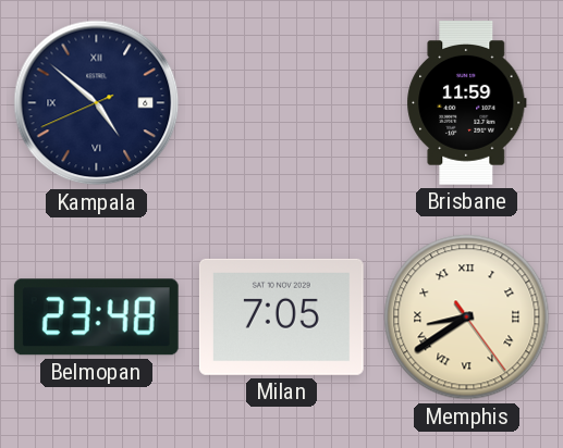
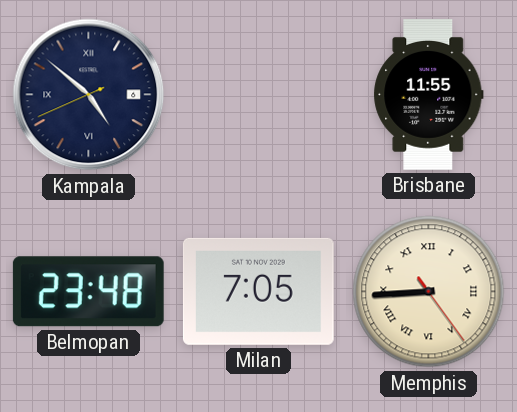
Brisbane: 11:59 -> 11:55
Memphis: 8:39 -> 8:44
